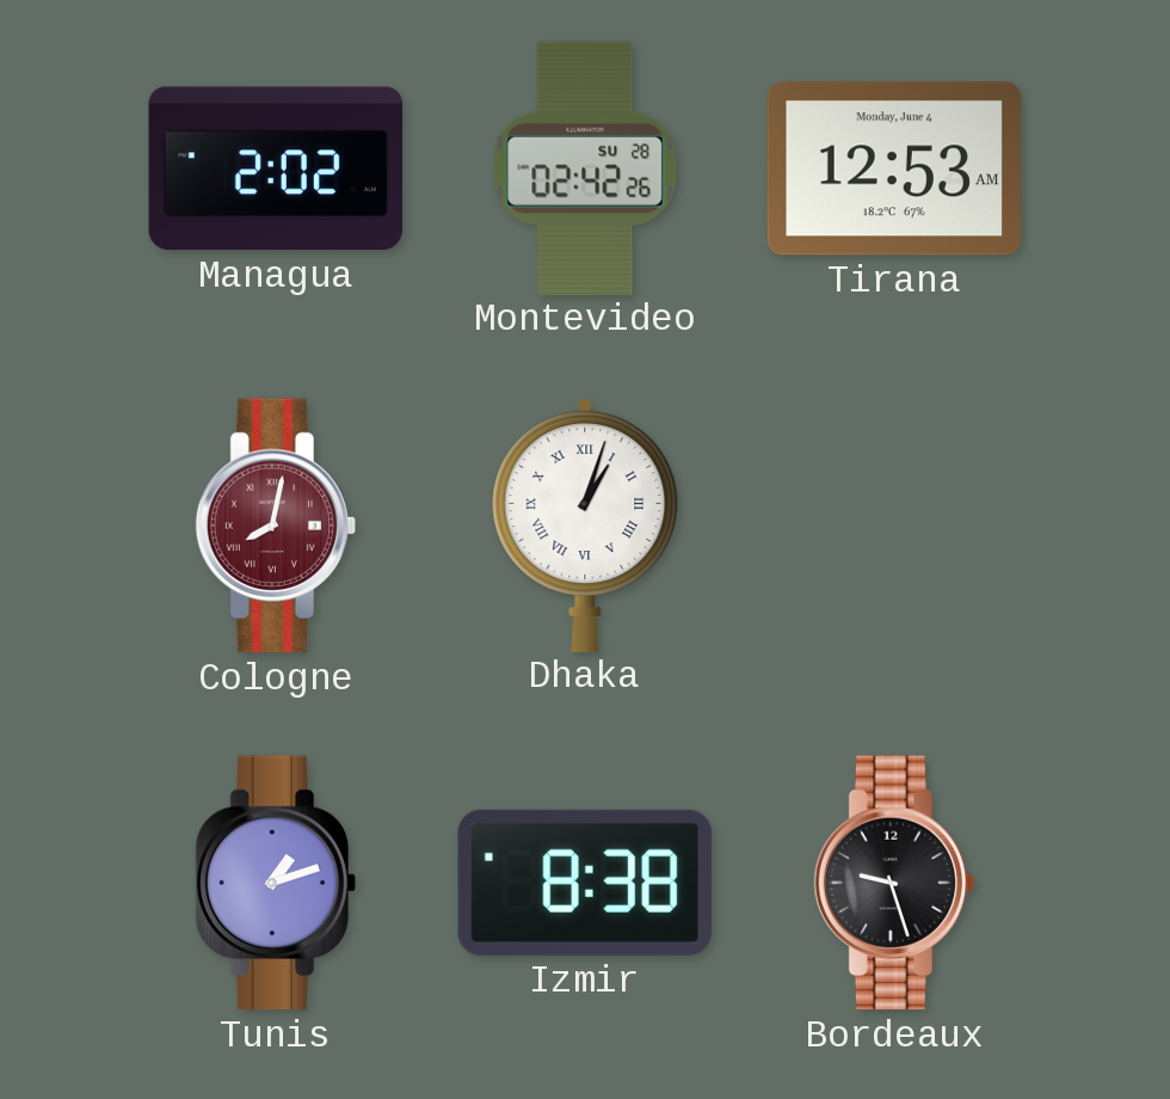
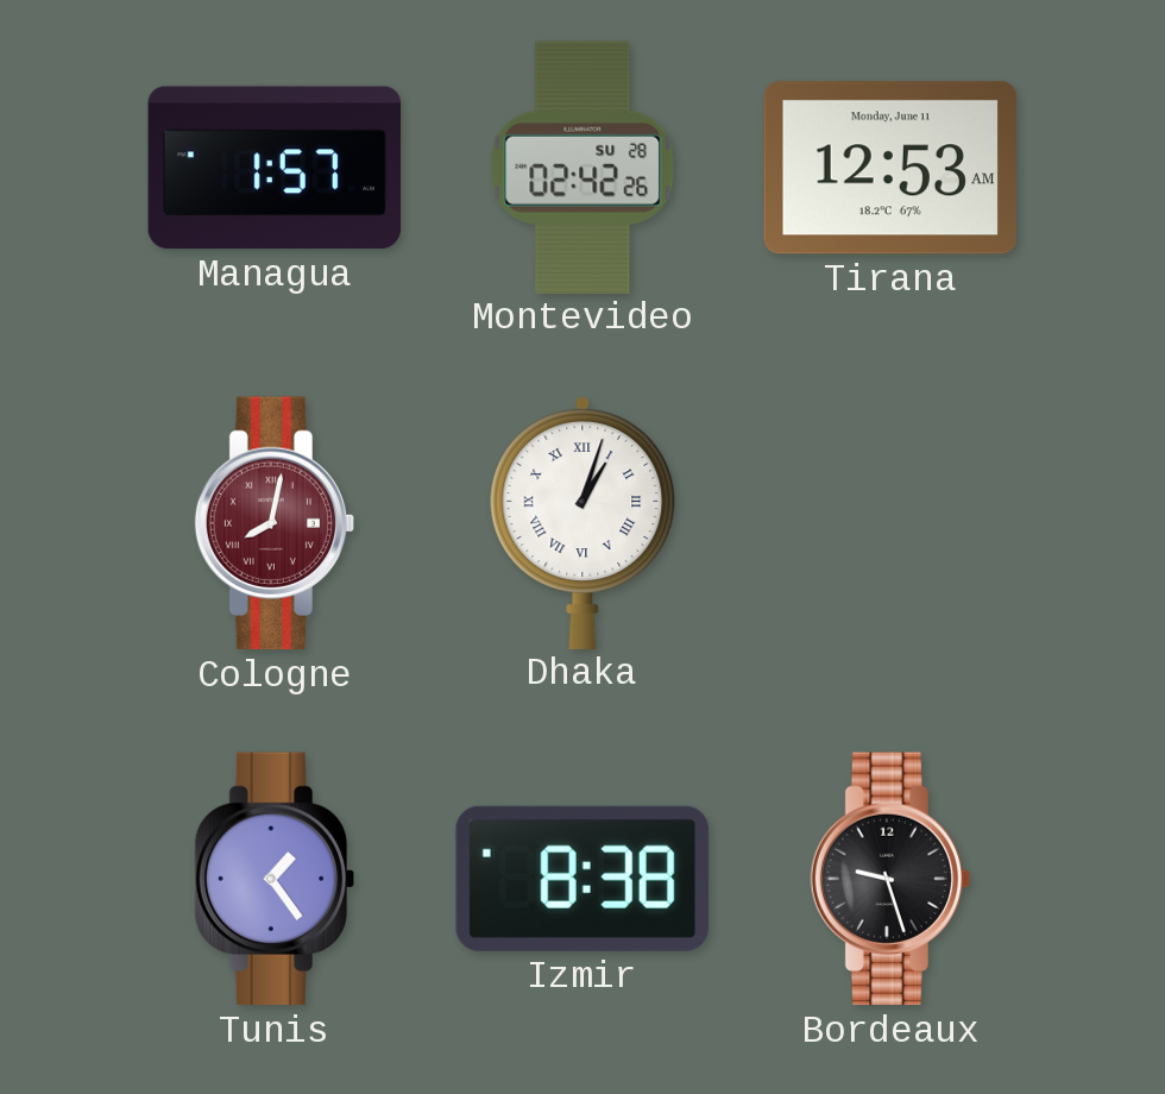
Managua: 2:02 -> 1:57
Tirana date: Monday, June 4 -> Monday, June 11
Tunis: 1:12 -> 1:24
